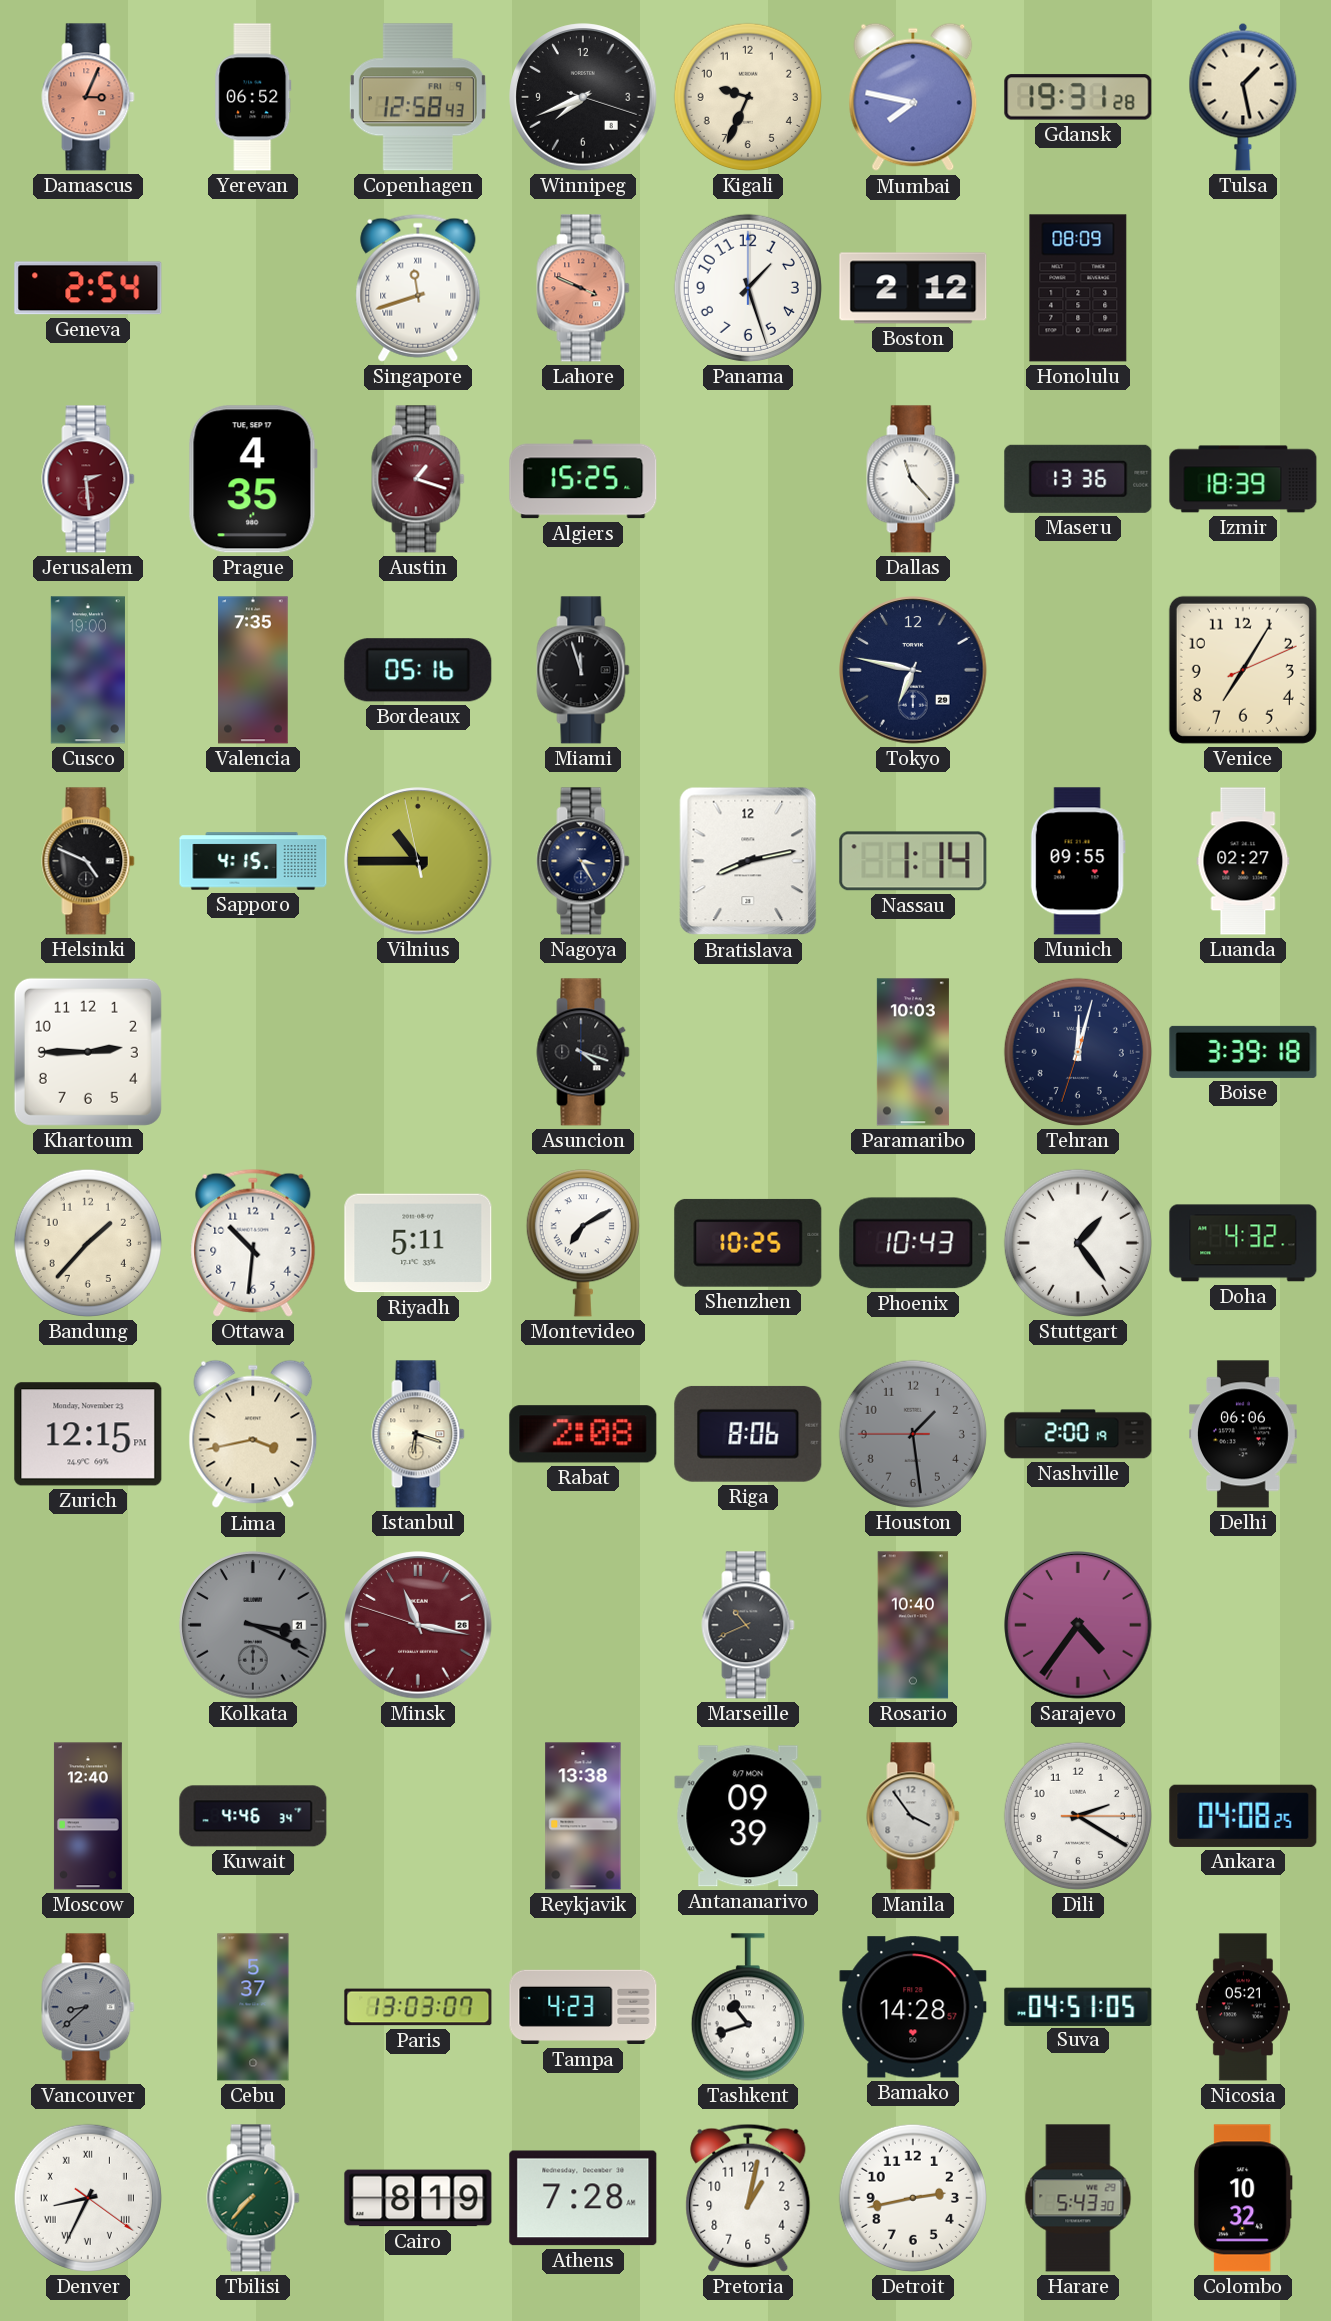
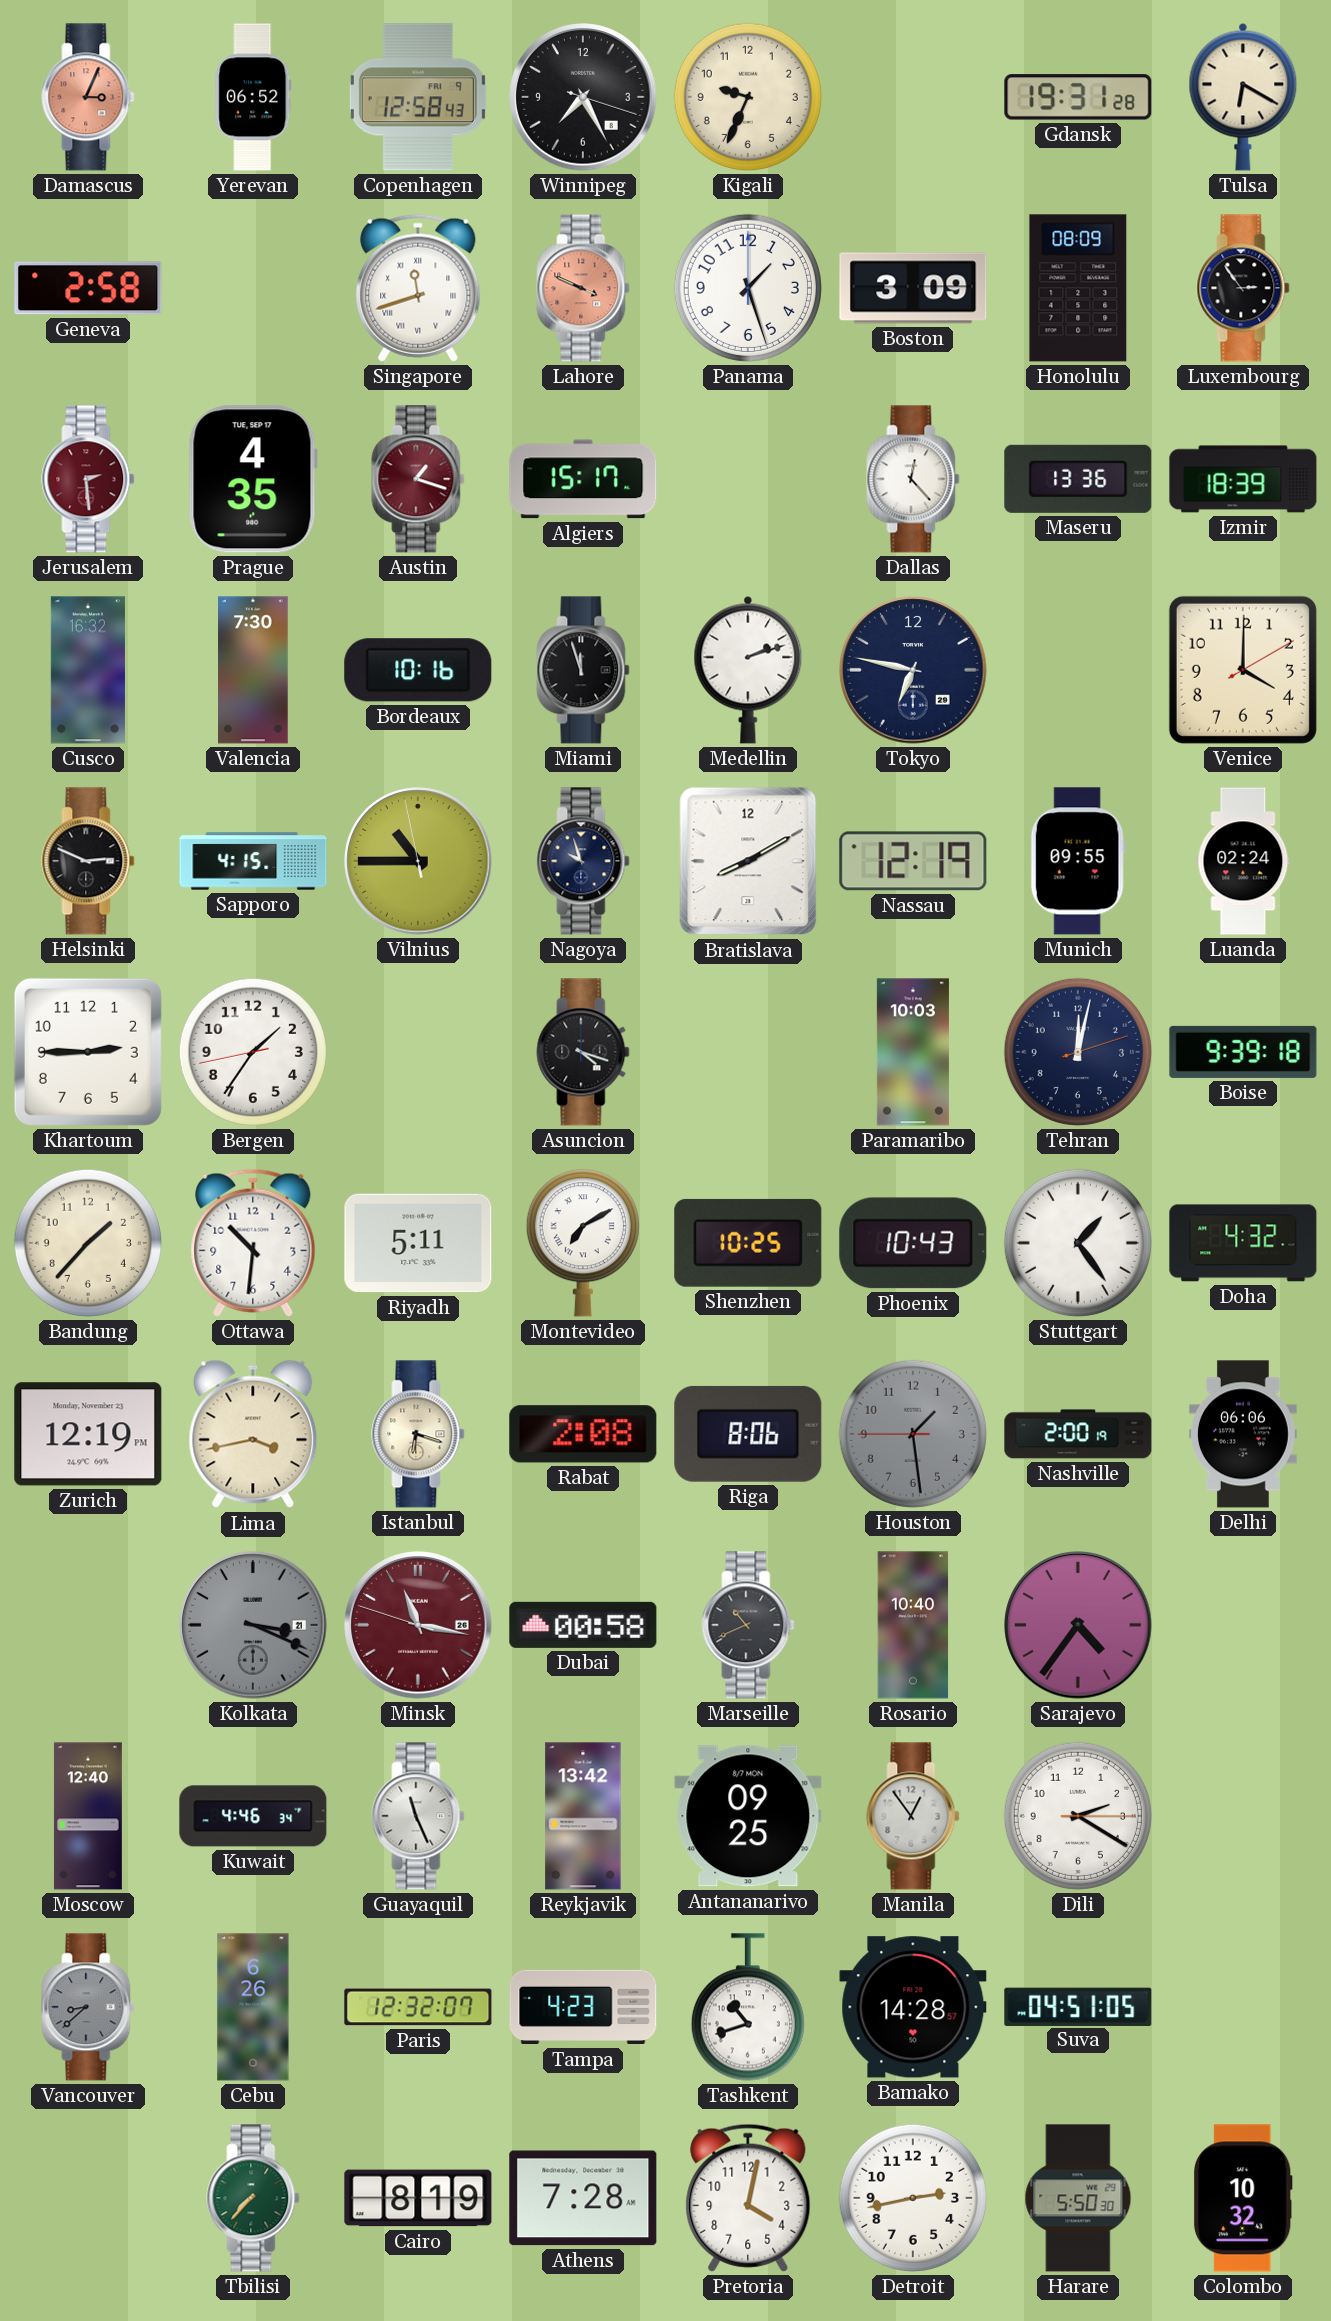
Winnipeg: 7:41 -> 7:25
Mumbai: 7:47 -> none
Tulsa: 1:28 -> 6:20
Geneva: 2:54 -> 2:58
Boston: 2:12 -> 3:09
Luxembourg: none -> 2:54
Algiers: 15:25 -> 15:17
Dallas: 11:23 -> 12:23
Cusco: 19:00 -> 16:32
Valencia: 7:35 -> 7:30
Bordeaux: 05:16 -> 10:16
Medellin: none -> 2:12
Venice: 7:05 -> 4:00
Helsinki: 4:49 -> 2:49
Nagoya: 3:25 -> 9:57
Bratislava: 8:13 -> 8:10
Nassau: 1:14 -> 12:19
Luanda: 02:27 -> 02:24
Bergen: none -> 1:35
Tehran: 12:02:33 -> 12:02:12
Boise: 3:39 -> 9:39
Zurich: 12:15 -> 12:19
Dubai: none -> 00:58
Guayaquil: none -> 11:26
Reykjavik: 13:38 -> 13:42
Antananarivo: 09:39 -> 09:25
Manila: 3:54 -> 12:54
Ankara: 04:08 -> none
Cebu: 5:37 -> 6:26
Paris: 13:03 -> 12:32
Nicosia: 05:21 -> none
Denver: 8:34 -> none
Pretoria: 1:02 -> 4:02
Harare: 5:43 -> 5:50
